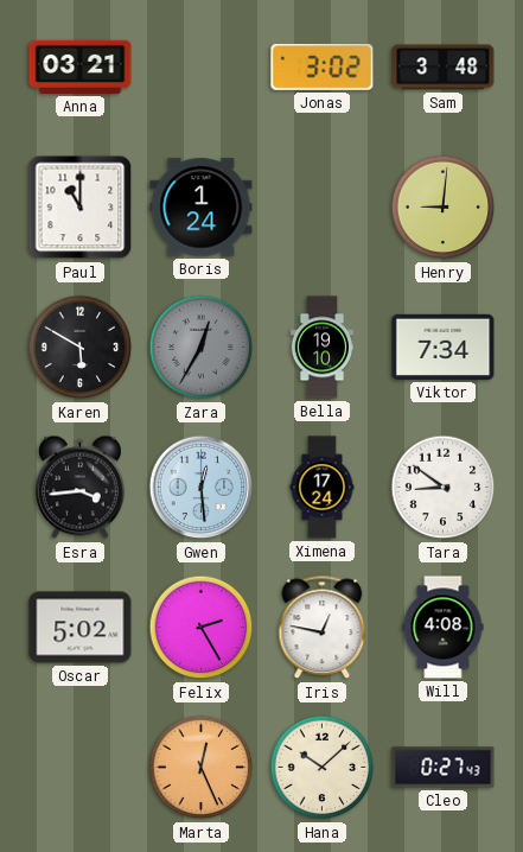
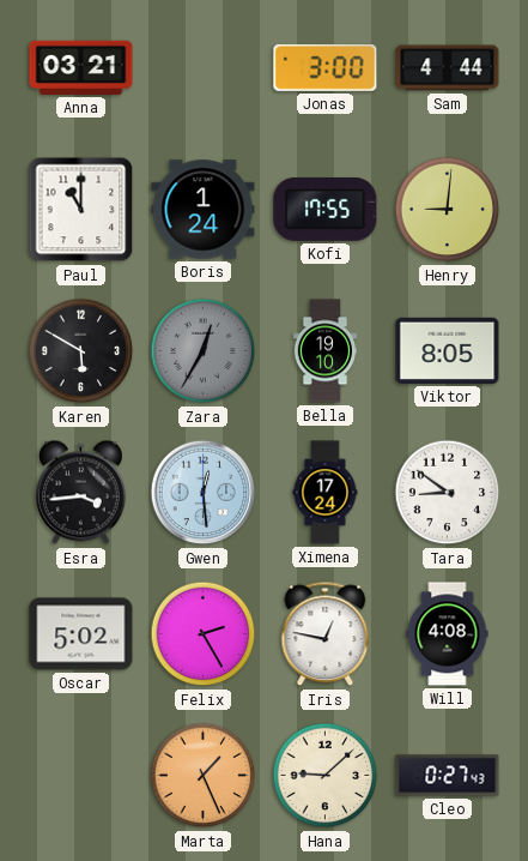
Jonas: 3:02 -> 3:00
Sam: 3:48 -> 4:44
Kofi: none -> 17:55
Viktor: 7:34 -> 8:05
Marta: 12:26 -> 1:26
Hana: 10:08 -> 9:08
